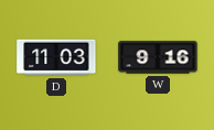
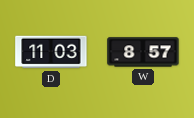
W: 9:16 -> 8:57
